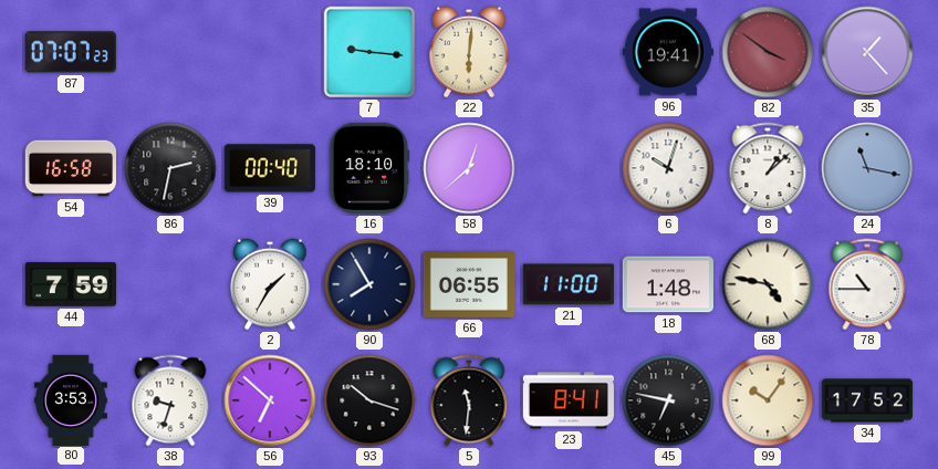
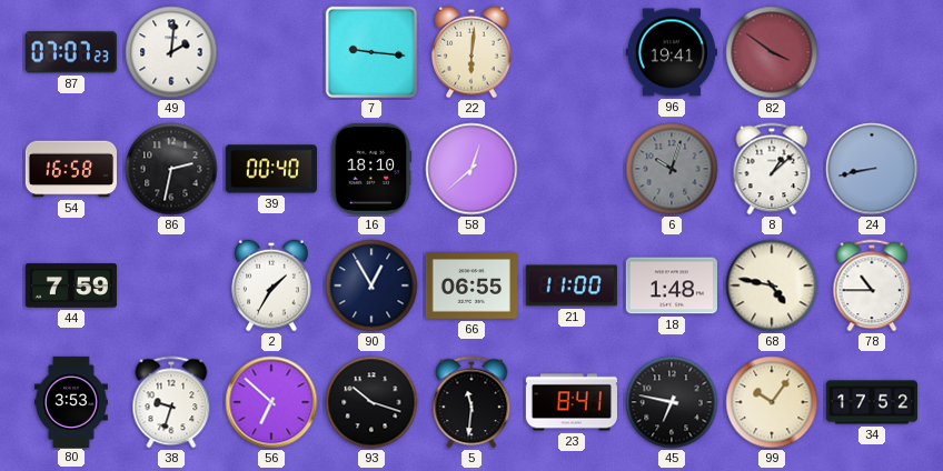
49: none -> 2:01
35: 1:23 -> none
6 dial: white -> grey
24: 11:17 -> 8:43
90: 7:55 -> 12:55
